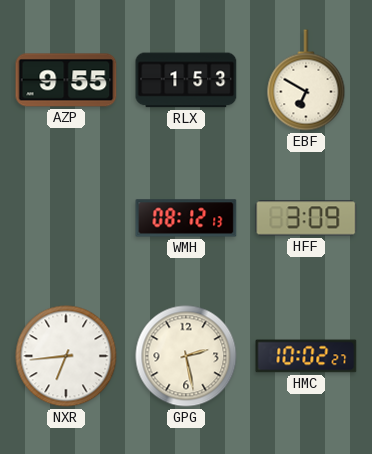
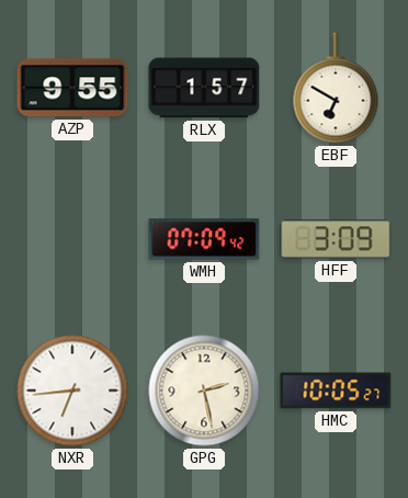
RLX: 1:53 -> 1:57
WMH: 08:12 -> 07:09
HMC: 10:02 -> 10:05
